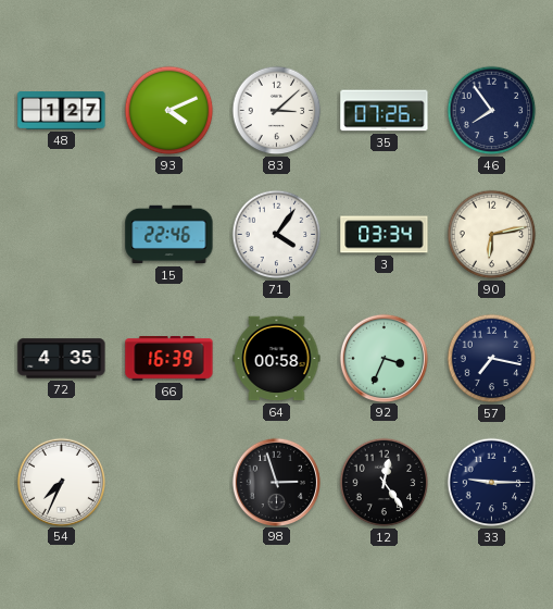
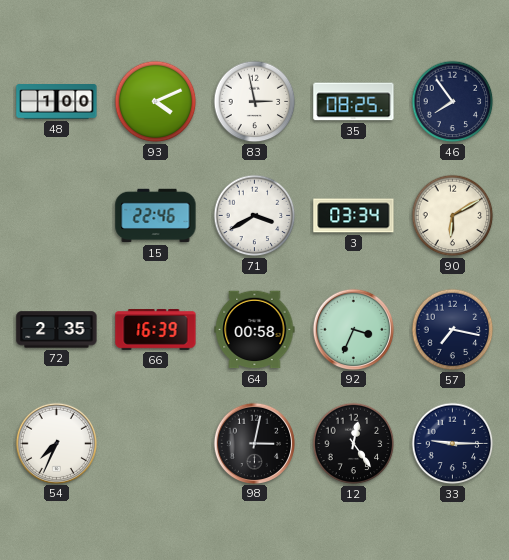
48: 1:27 -> 1:00
83: 3:08 -> 2:58
35: 07:26 -> 08:25
71: 4:06 -> 3:40
90: 6:13 -> 6:10
72: 4:35 -> 2:35
98: 2:57 -> 3:02
